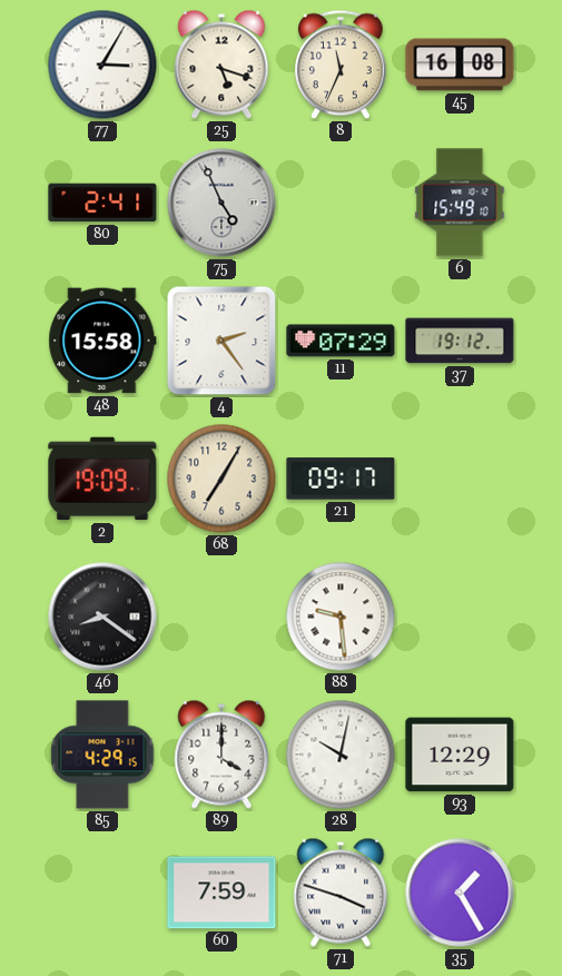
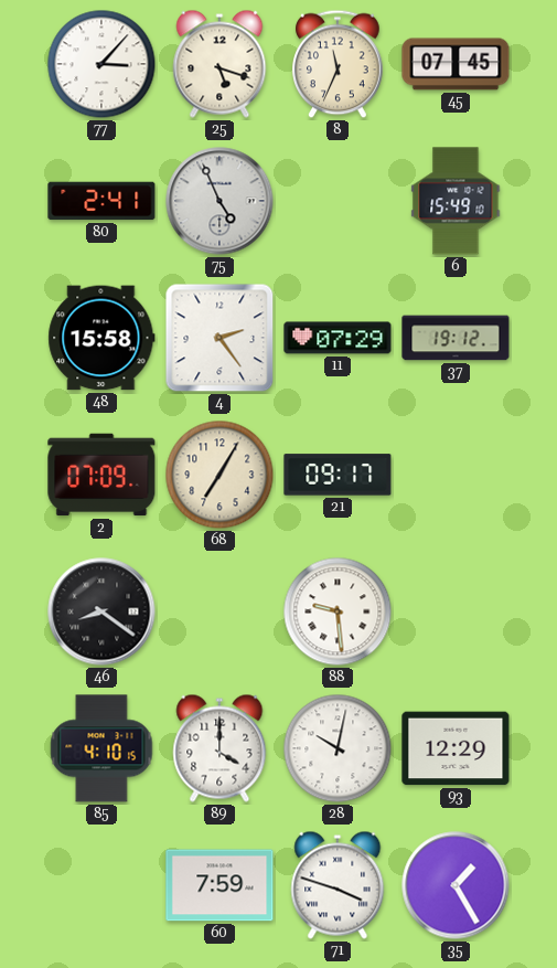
77: 3:05 -> 3:07
45: 16:08 -> 07:45
2: 19:09 -> 07:09
85: 4:29 -> 4:10
